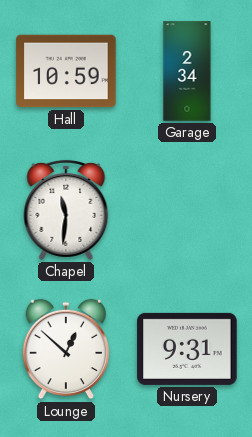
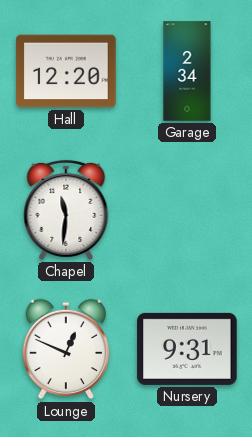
Hall: 10:59 -> 12:20
Lounge: 12:52 -> 12:49
